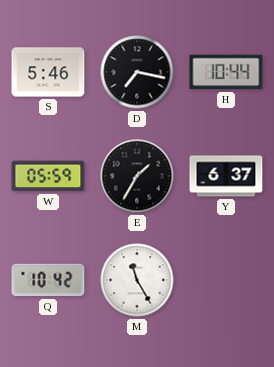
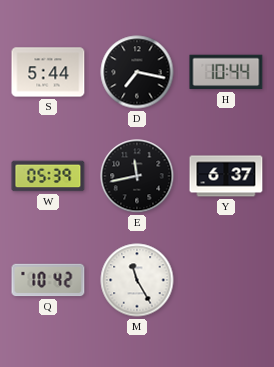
S: 5:46 -> 5:44
W: 05:59 -> 05:39
E: 1:35 -> 11:43
